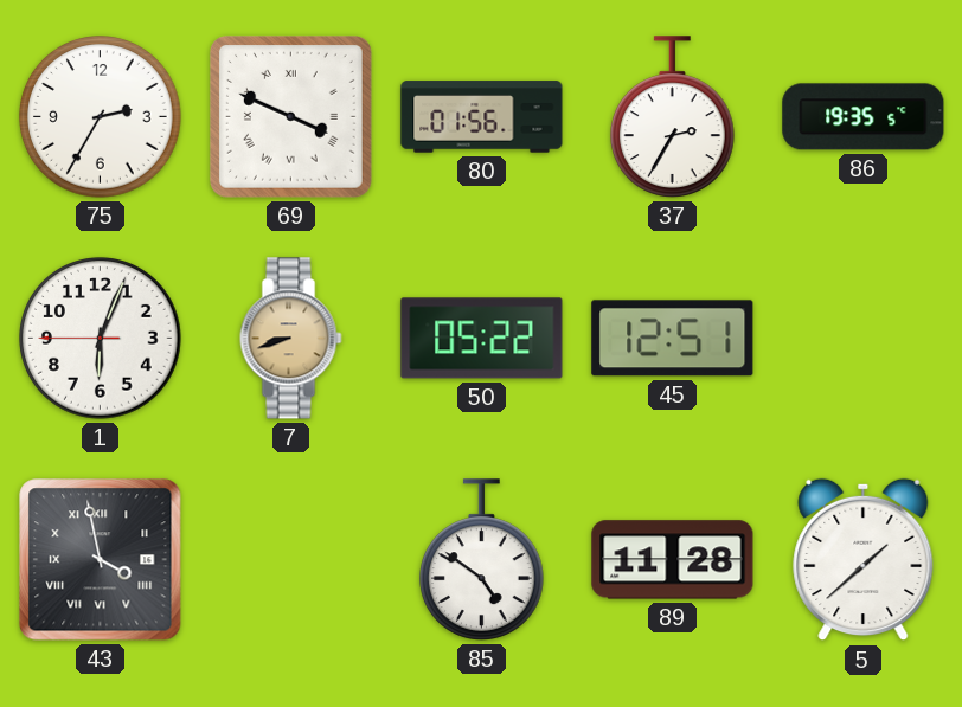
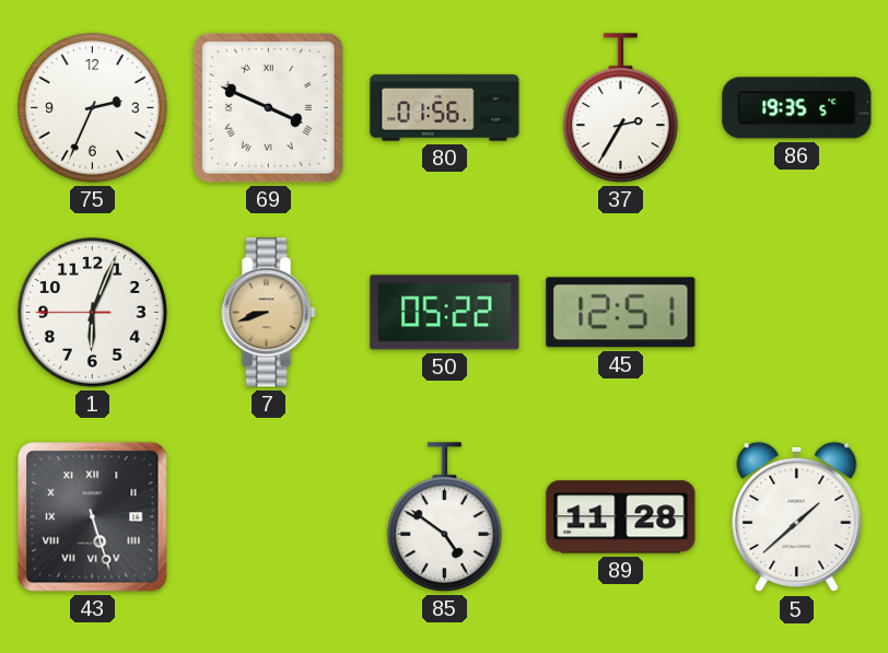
75: 2:35 -> 2:34
43: 3:58 -> 5:27
